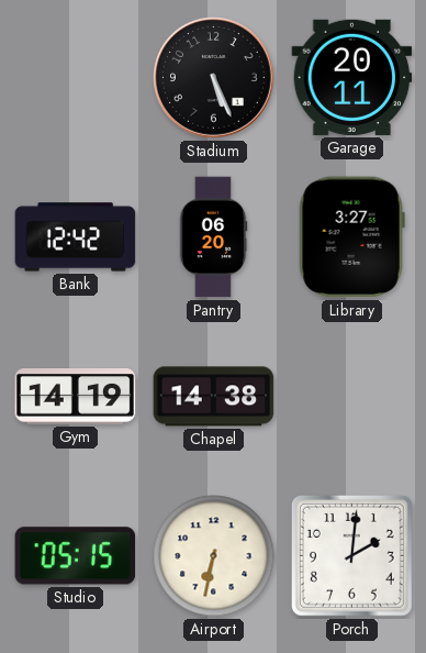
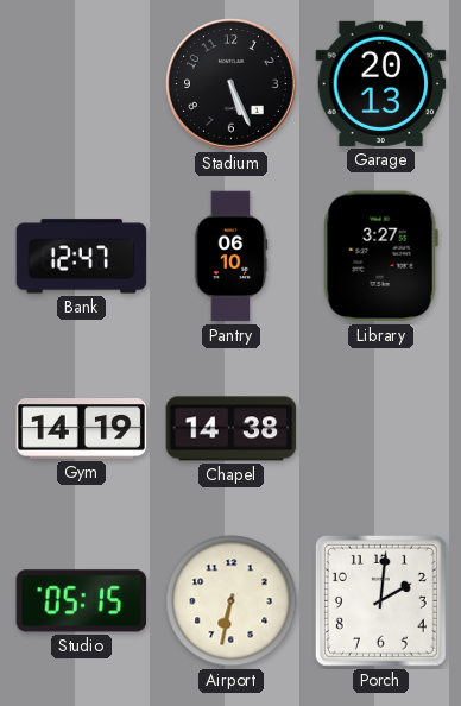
Garage: 20:11 -> 20:13
Bank: 12:42 -> 12:47
Pantry: 06:20 -> 06:10
